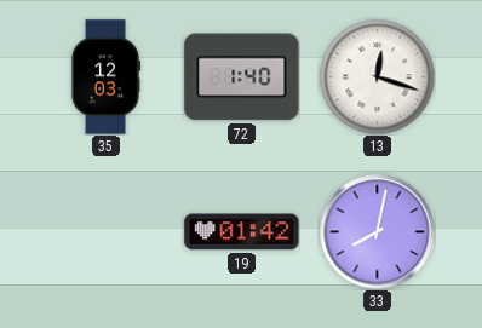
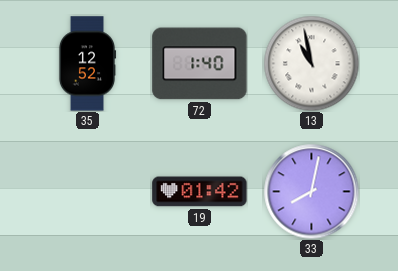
35: 12:03 -> 12:52
13: 12:18 -> 10:58
